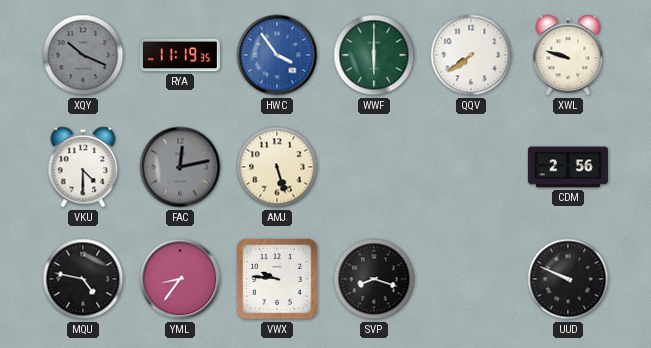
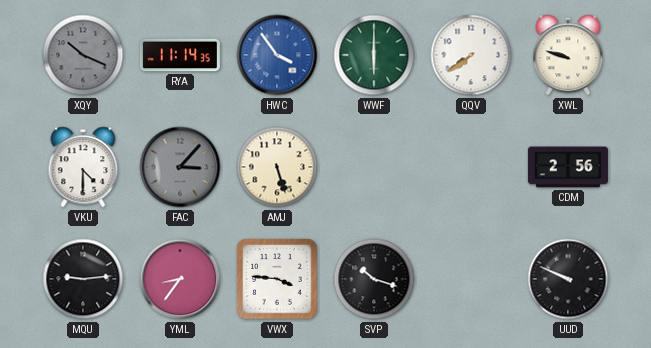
RYA: 11:19 -> 11:14
FAC: 12:13 -> 3:07
MQU: 4:47 -> 9:14
VWX: 9:46 -> 3:46
SVP: 8:18 -> 10:18
